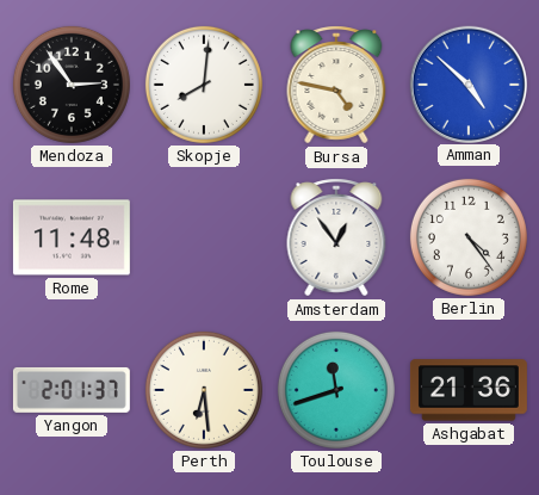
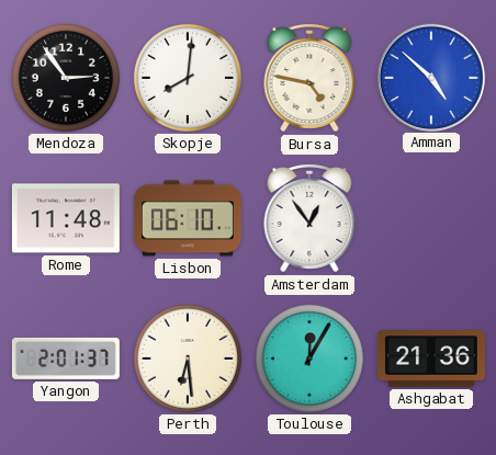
Lisbon: none -> 06:10
Berlin: 4:24 -> none
Toulouse: 11:42 -> 12:05
